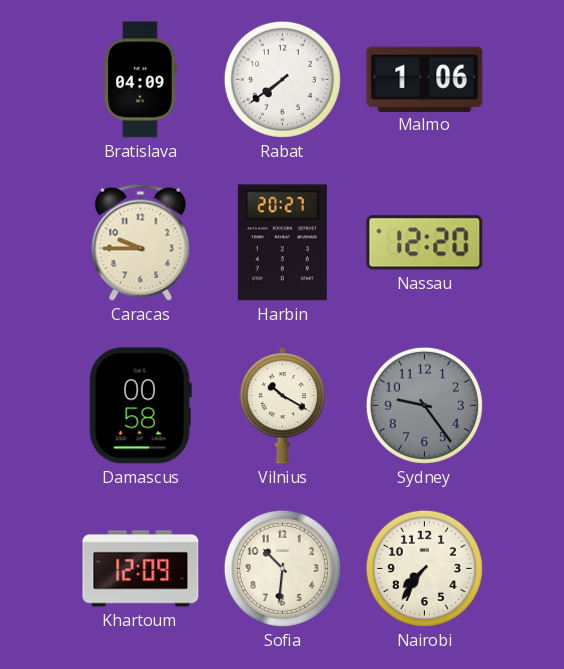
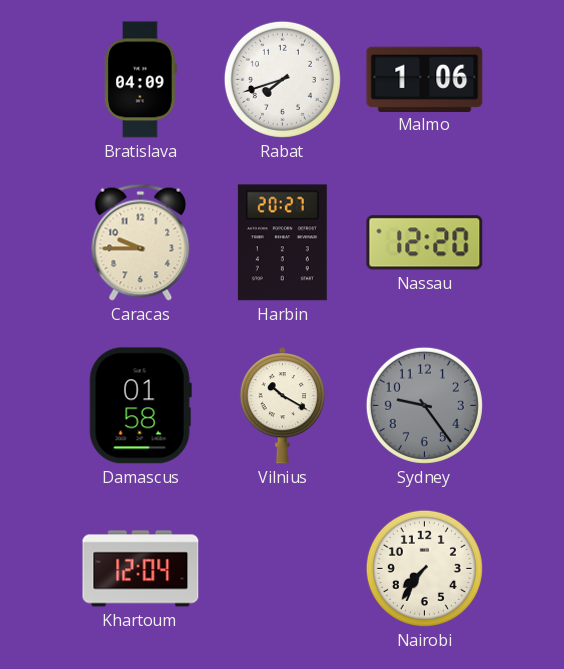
Rabat: 7:39 -> 7:42
Damascus: 00:58 -> 01:58
Khartoum: 12:09 -> 12:04
Sofia: 10:31 -> none
